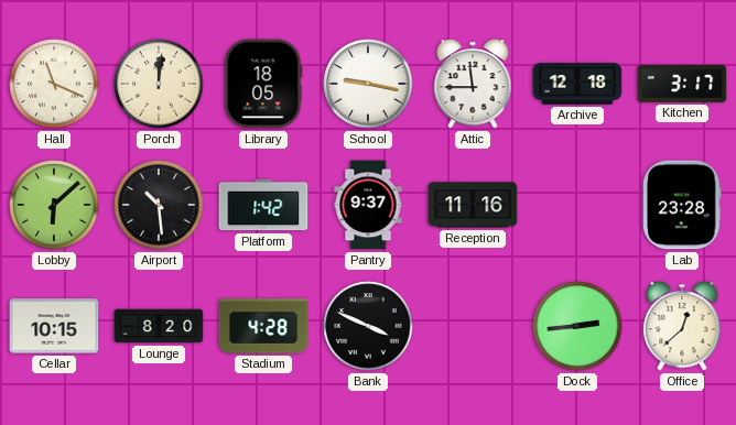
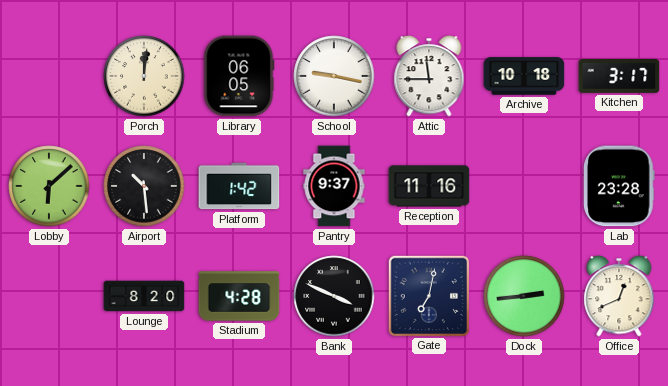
Hall: 11:19 -> none
Library: 18:05 -> 06:05
Archive: 12:18 -> 10:18
Cellar: 10:15 -> none
Gate: none -> 7:02
Office: 12:38 -> 12:41
